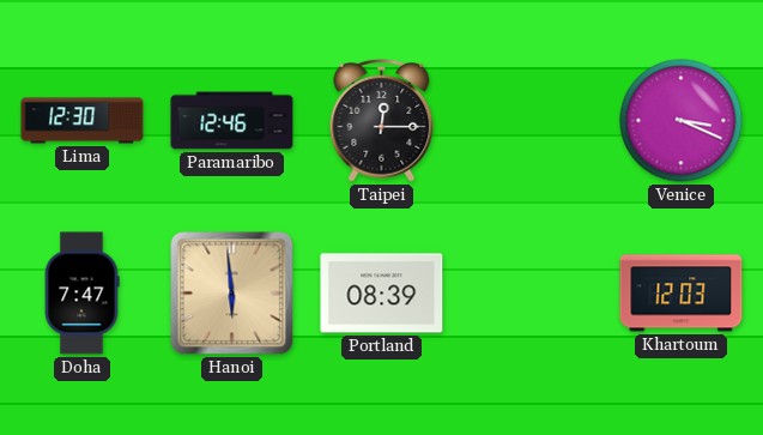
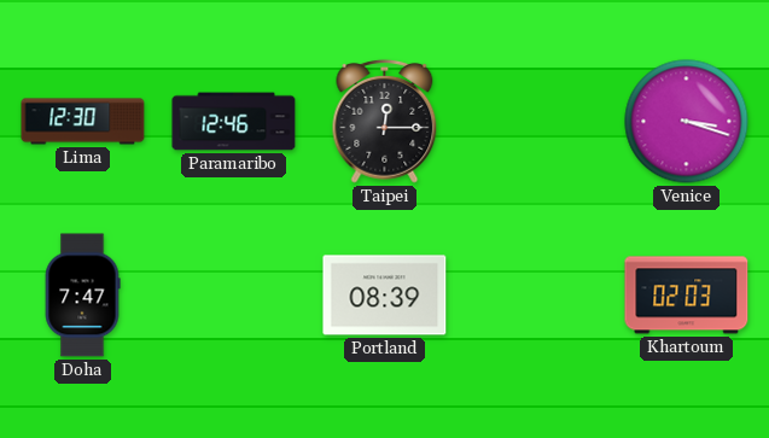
Venice: 3:19 -> 3:18
Hanoi: 5:59 -> none
Khartoum: 12:03 -> 02:03
